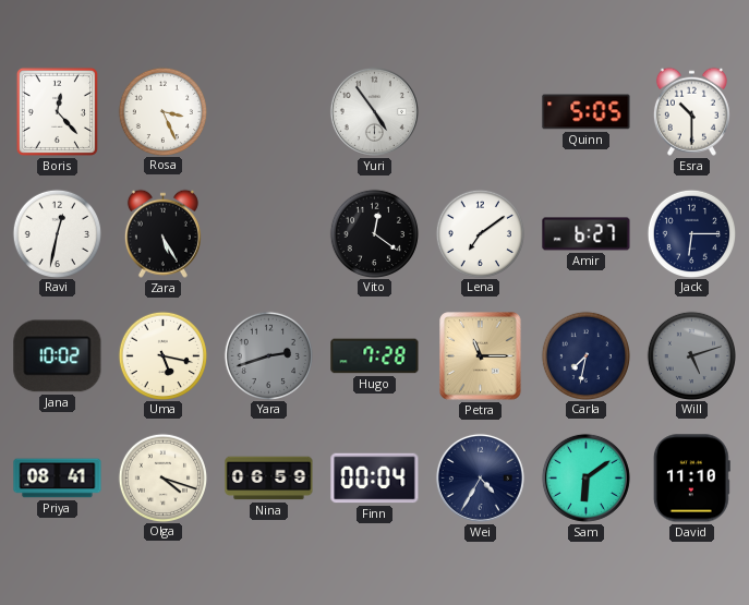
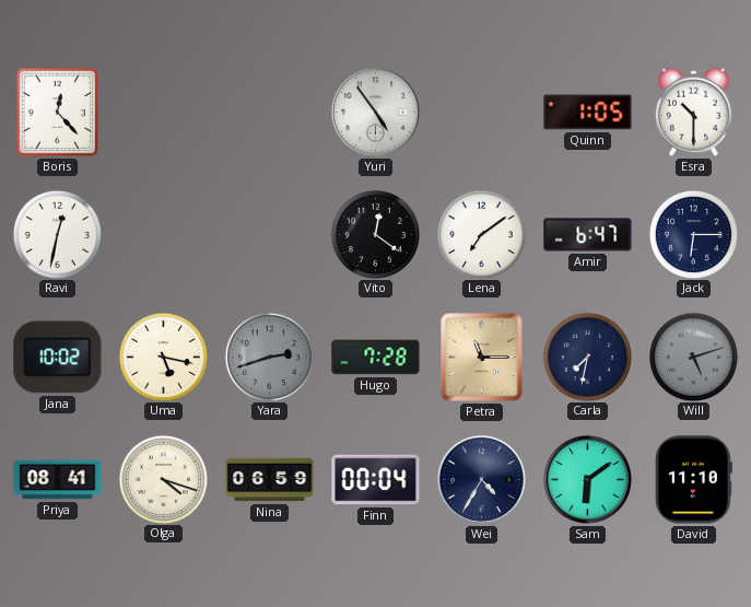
Rosa: 3:26 -> none
Quinn: 5:05 -> 1:05
Zara: 5:25 -> none
Amir: 6:27 -> 6:47
